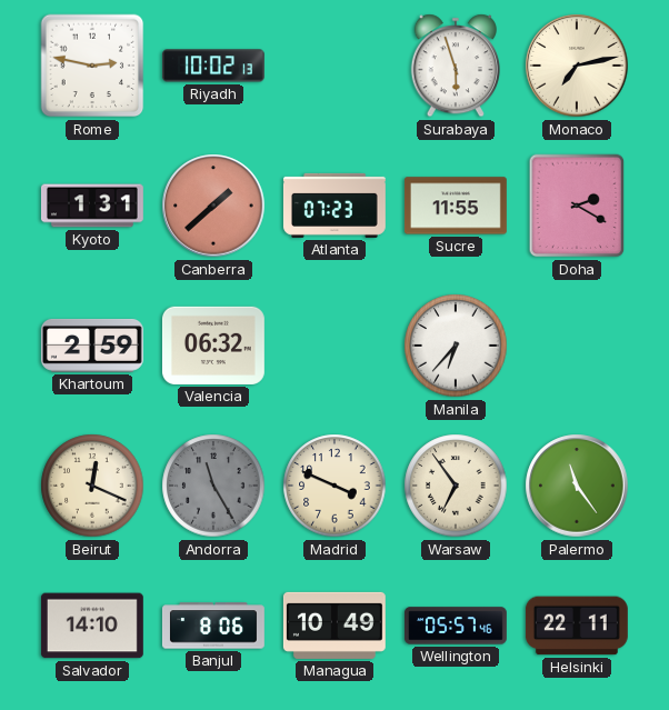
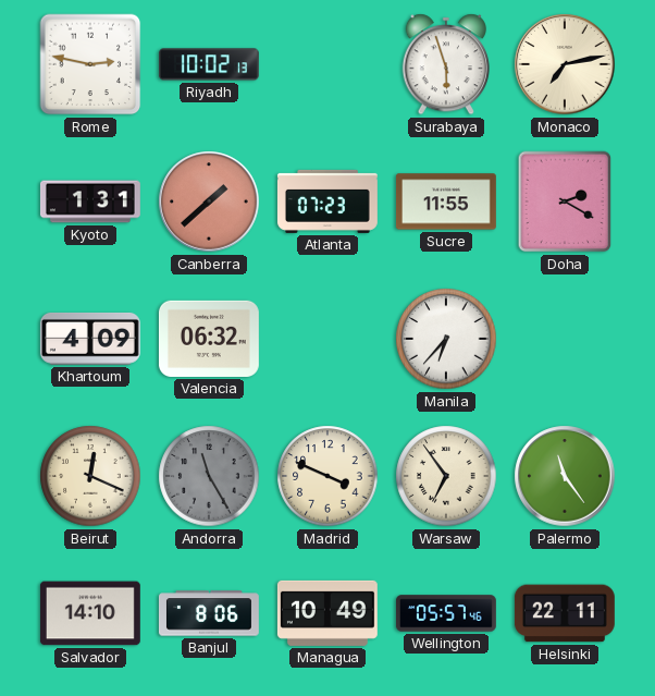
Khartoum: 2:59 -> 4:09
